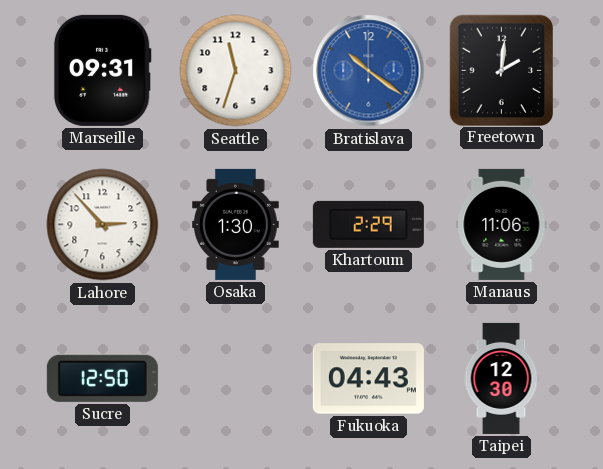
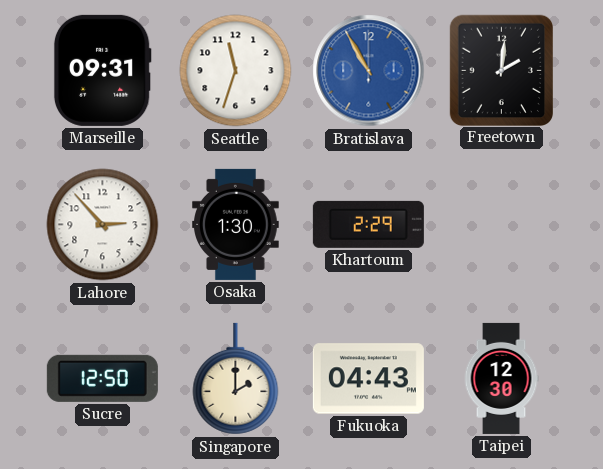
Bratislava: 10:21 -> 10:55
Manaus: 11:06 -> none
Singapore: none -> 2:00
